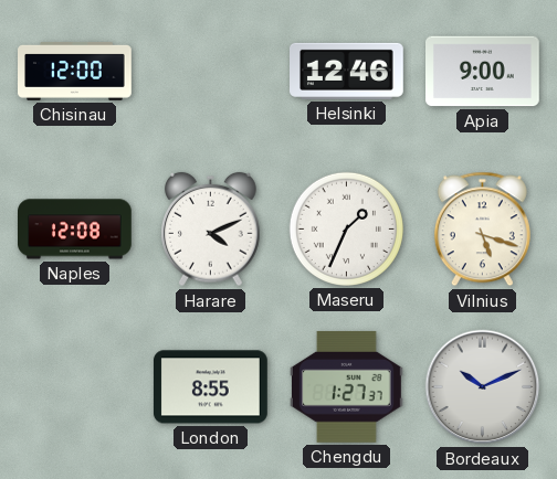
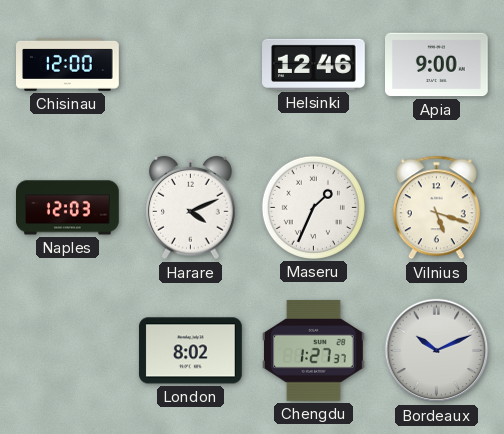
Naples: 12:08 -> 12:03
London: 8:55 -> 8:02
